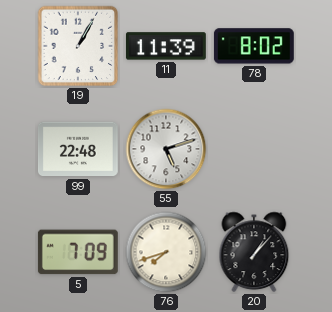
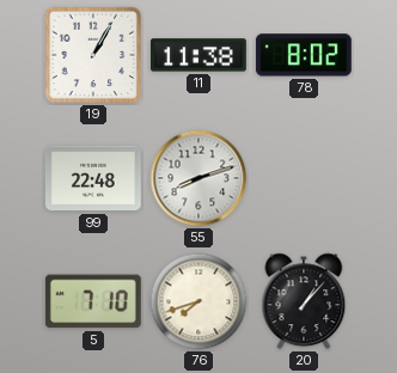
11: 11:39 -> 11:38
55: 5:12 -> 8:12
5: 7:09 -> 7:10
